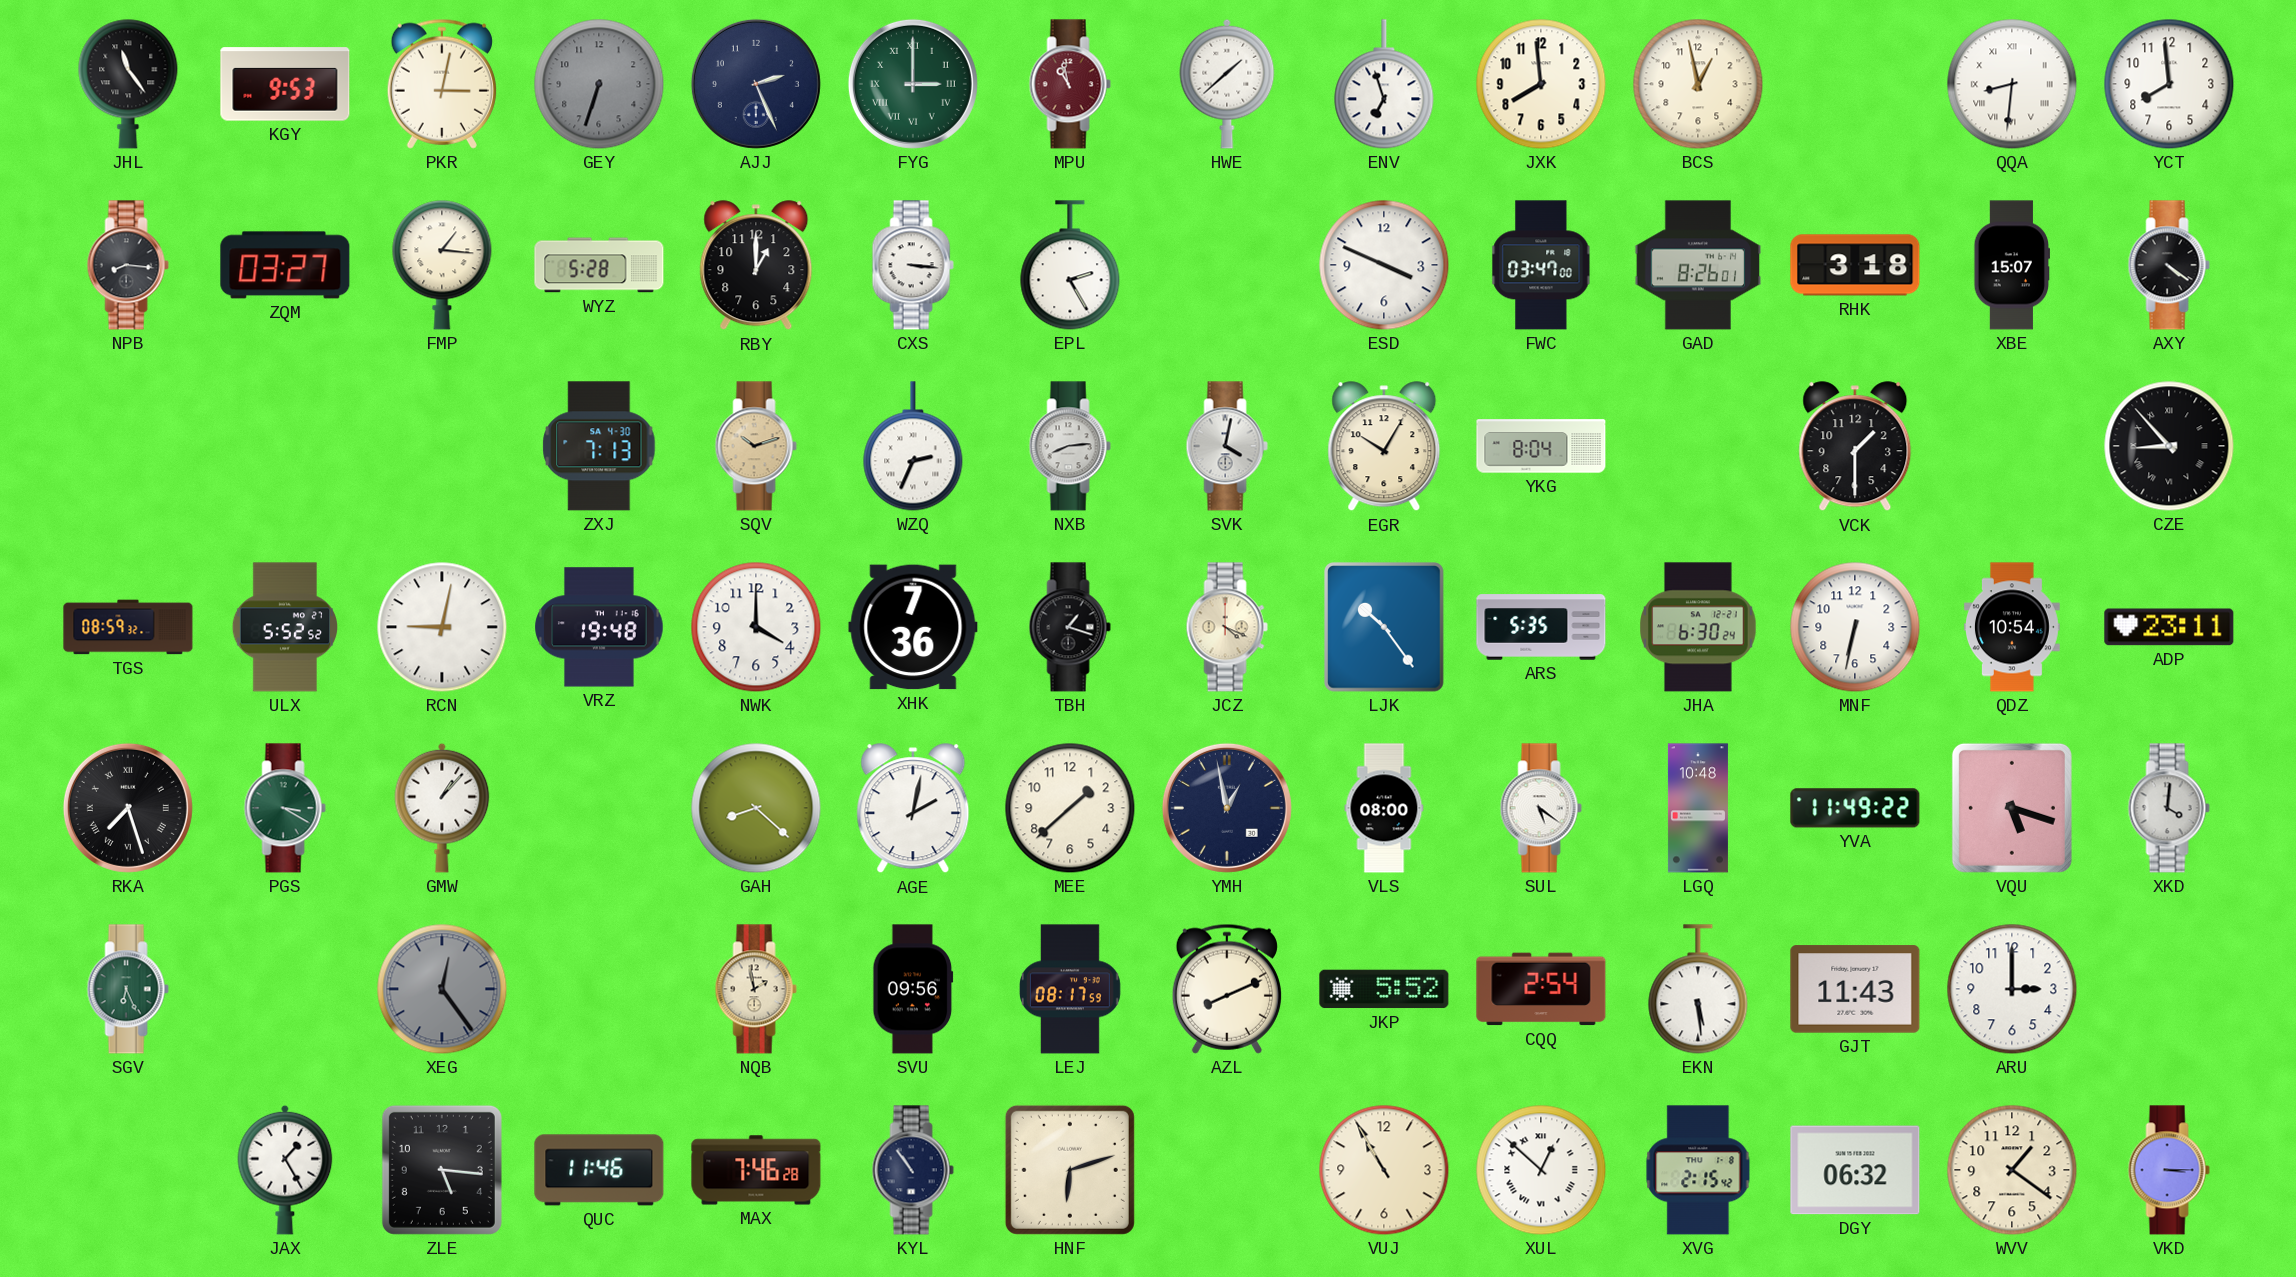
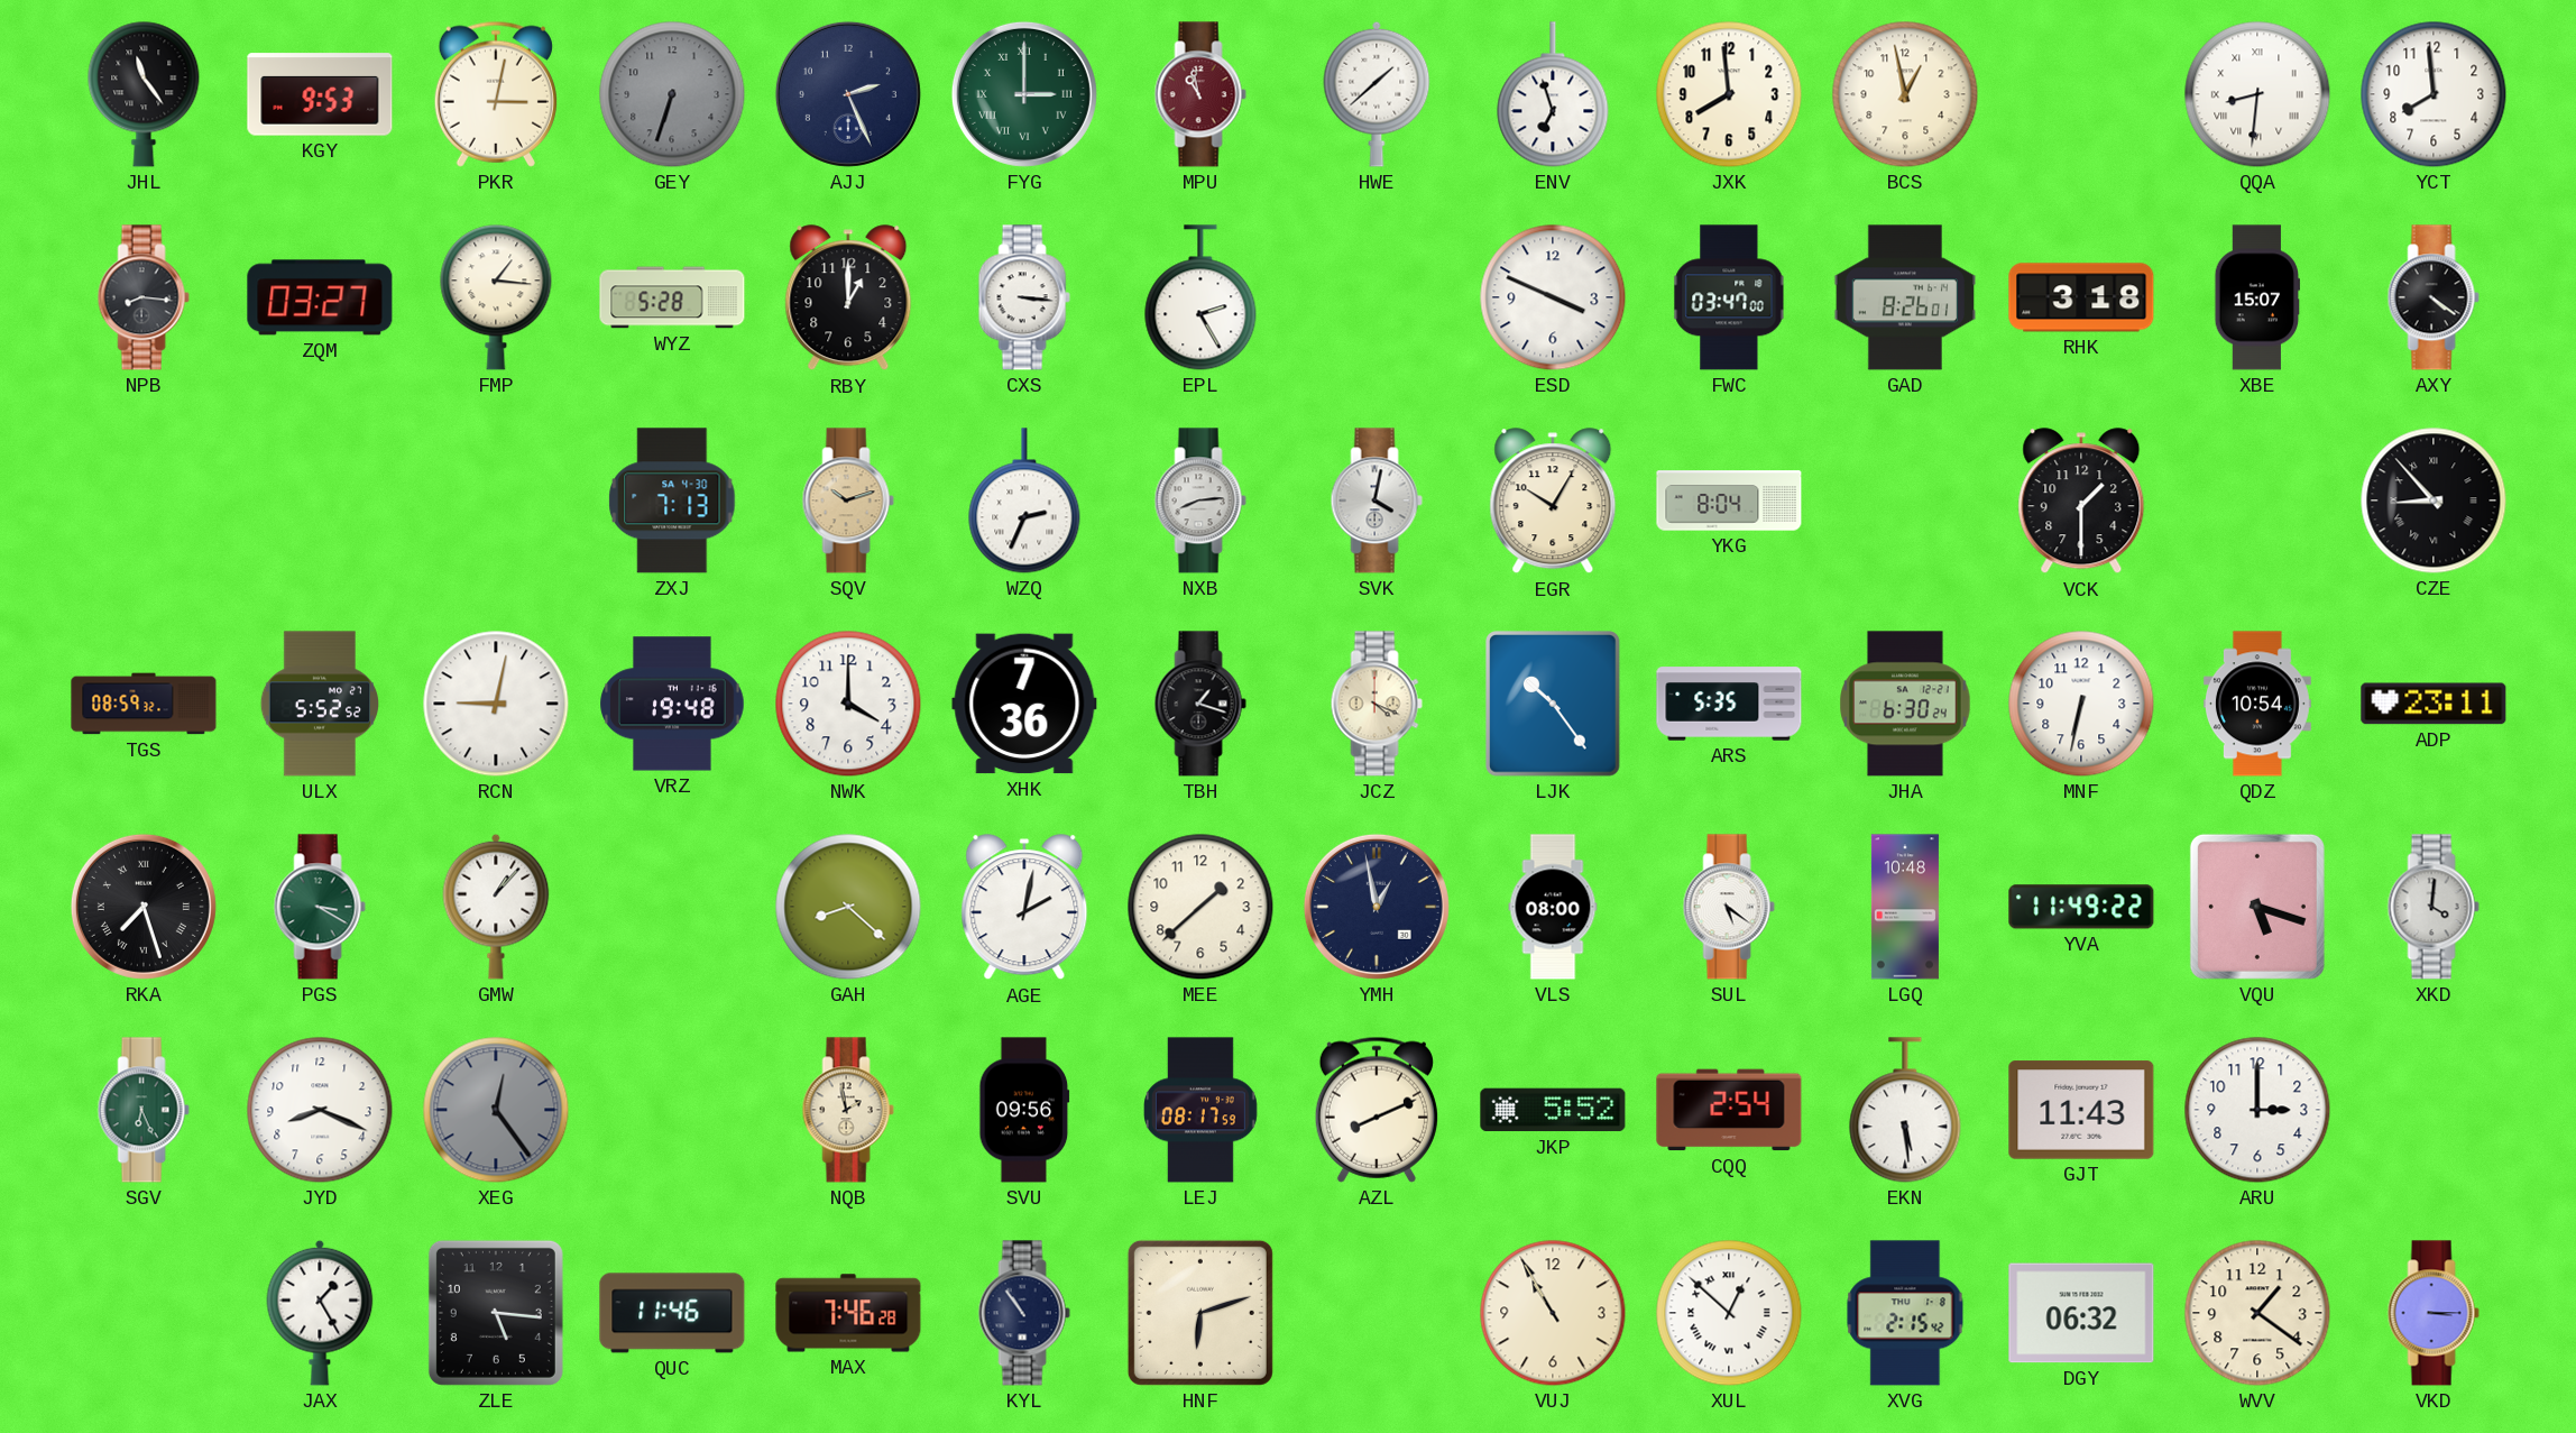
JYD: none -> 8:19
